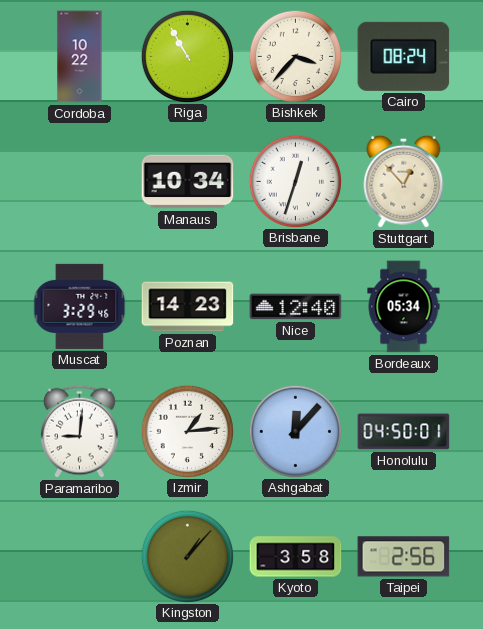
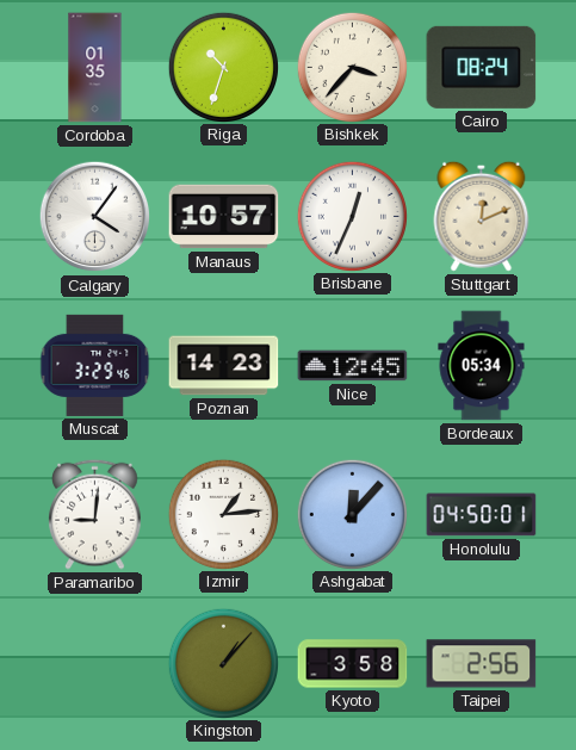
Cordoba: 10:22 -> 01:35
Riga: 10:55 -> 10:33
Calgary: none -> 4:06
Manaus: 10:34 -> 10:57
Brisbane: 12:33 -> 12:34
Stuttgart: 12:53 -> 12:11
Nice: 12:40 -> 12:45
